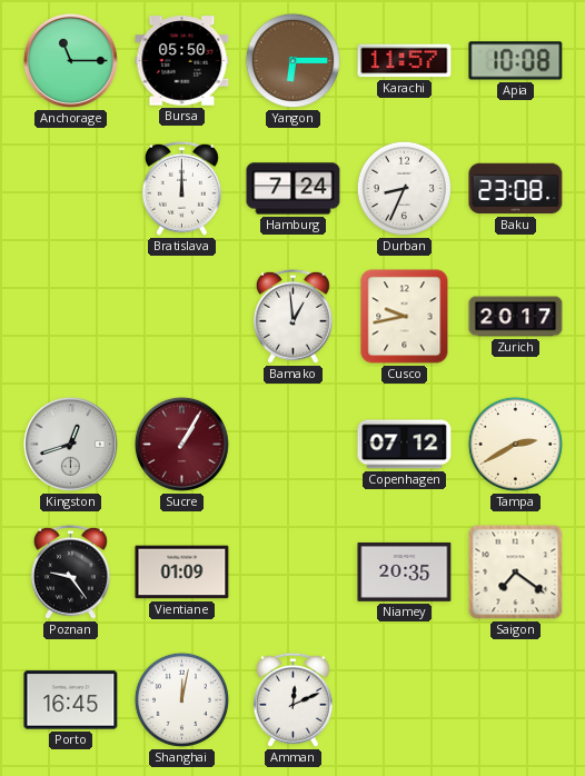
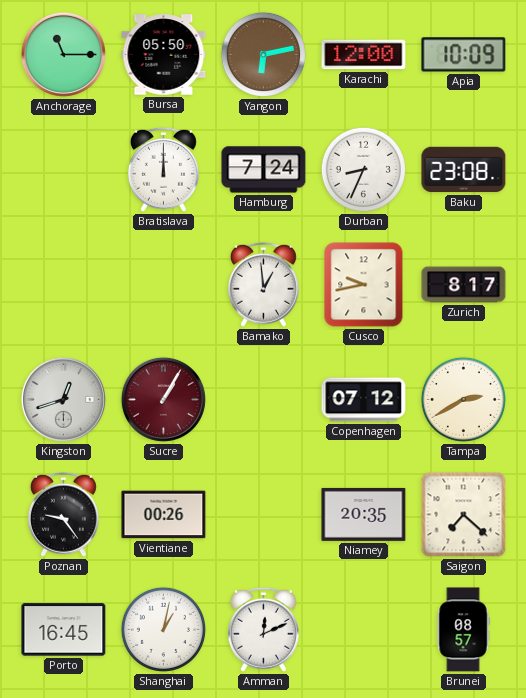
Yangon: 6:15 -> 6:13
Karachi: 11:57 -> 12:00
Apia: 10:08 -> 10:09
Zurich: 20:17 -> 8:17
Vientiane: 01:09 -> 00:26
Saigon: 7:21 -> 7:22
Shanghai: 12:02 -> 1:02
Brunei: none -> 08:57
